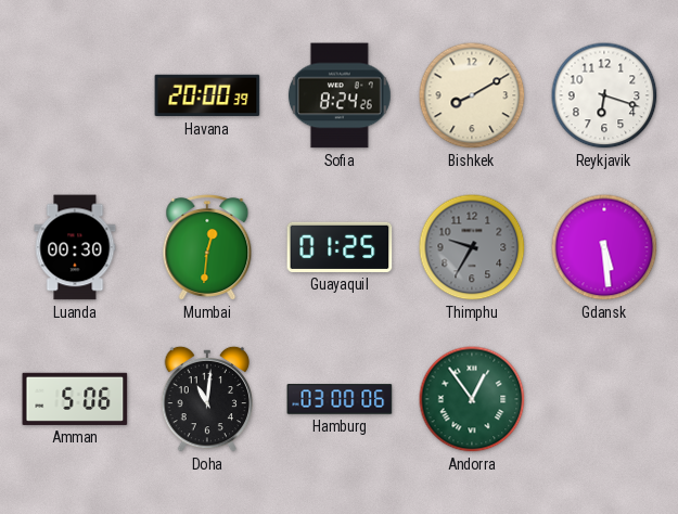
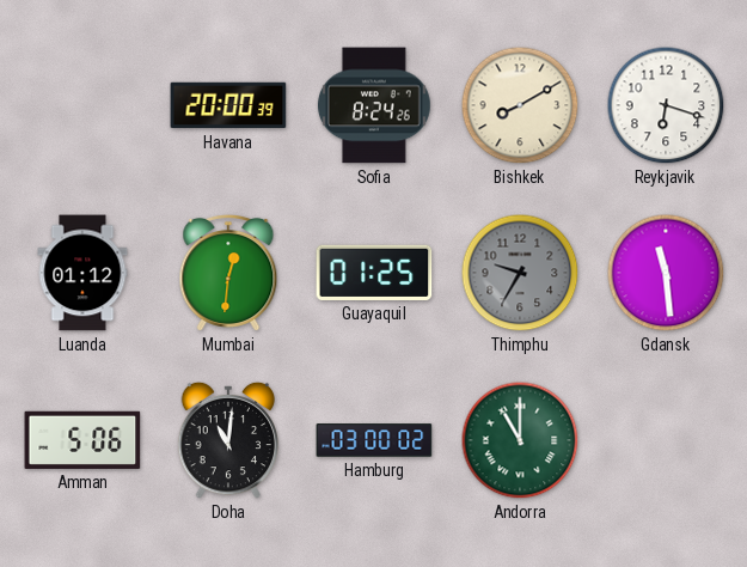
Luanda: 00:30 -> 01:12
Gdansk: 5:29 -> 11:29
Hamburg: 03:00:06 -> 03:00:02
Andorra: 12:54 -> 11:00
